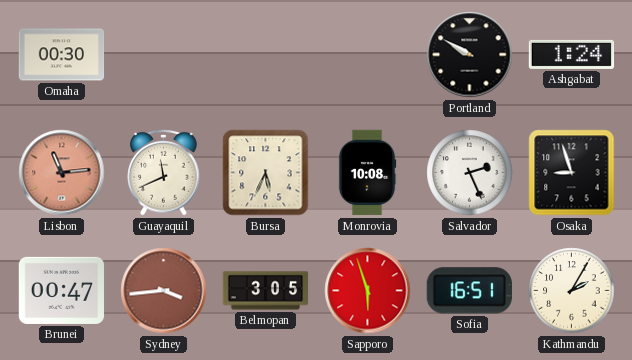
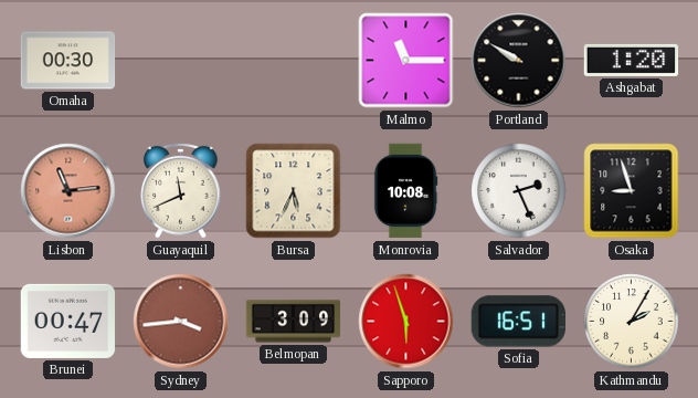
Malmo: none -> 11:15
Ashgabat: 1:24 -> 1:20
Belmopan: 3:05 -> 3:09
